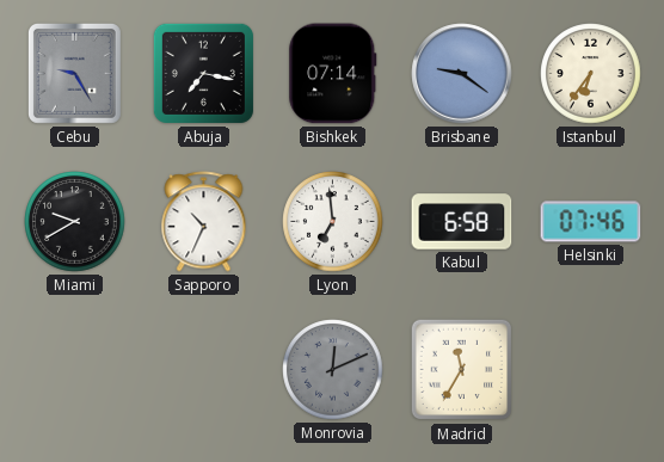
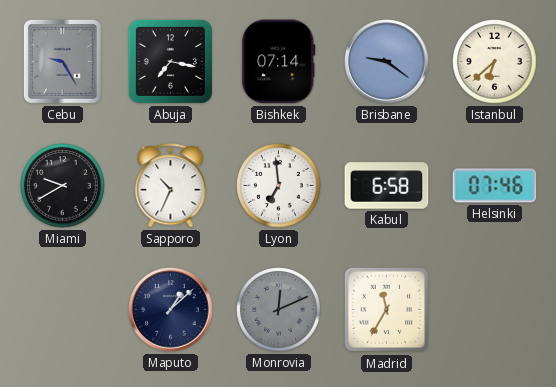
Istanbul: 6:36 -> 6:38
Maputo: none -> 1:08
